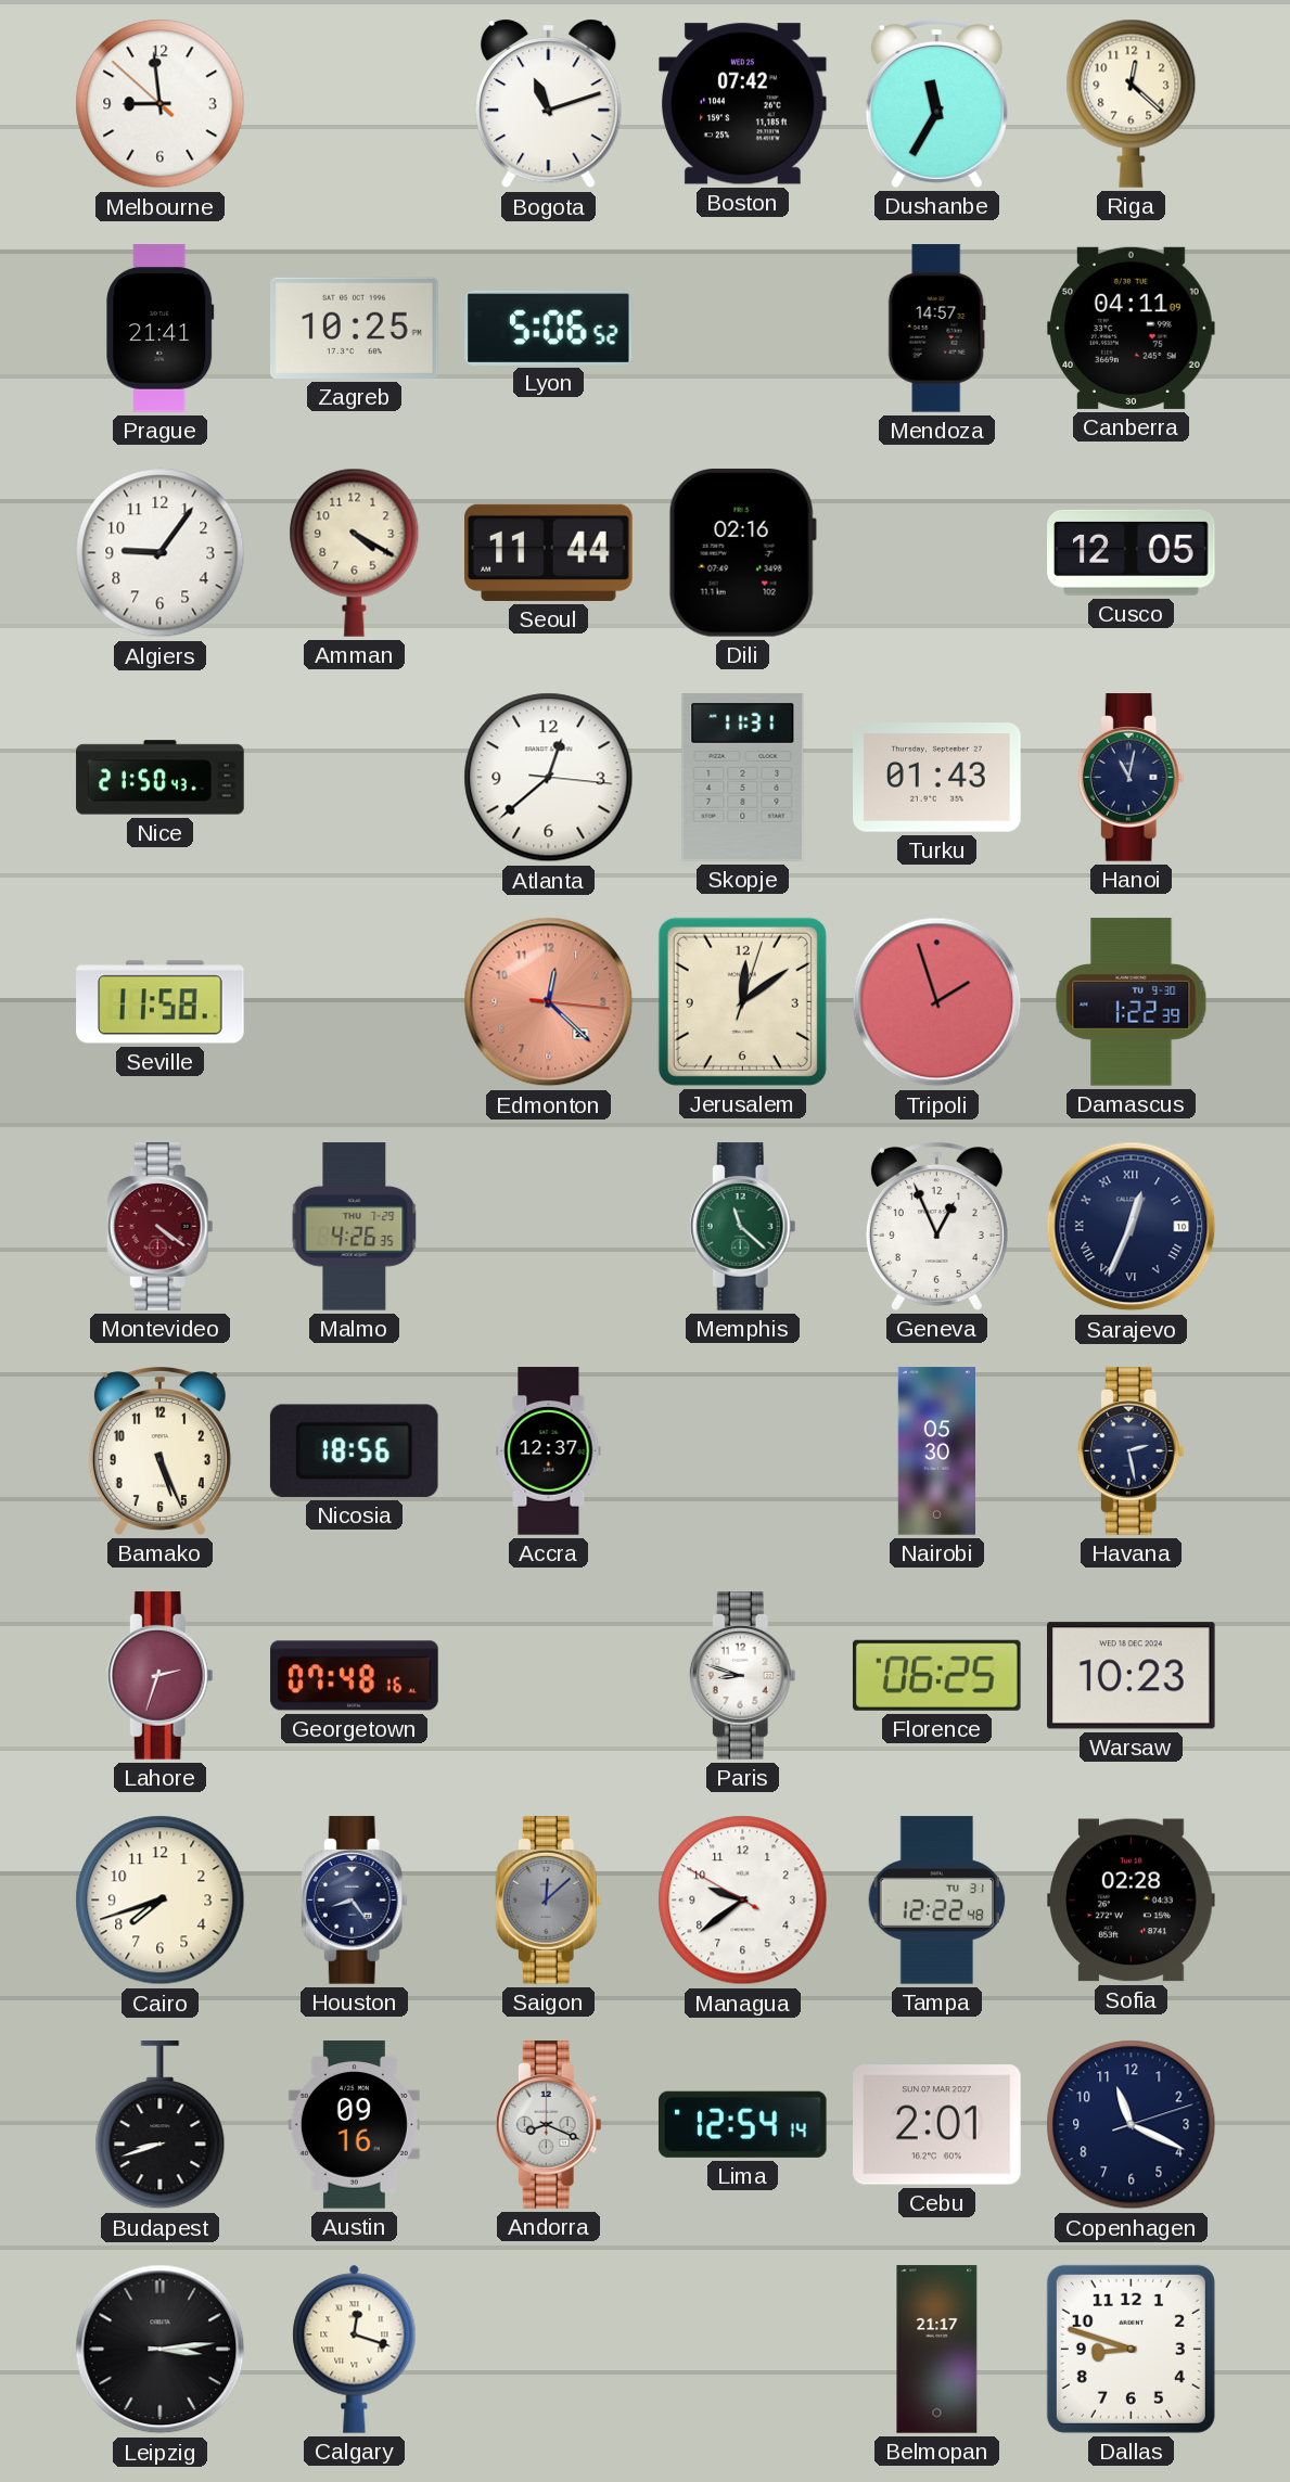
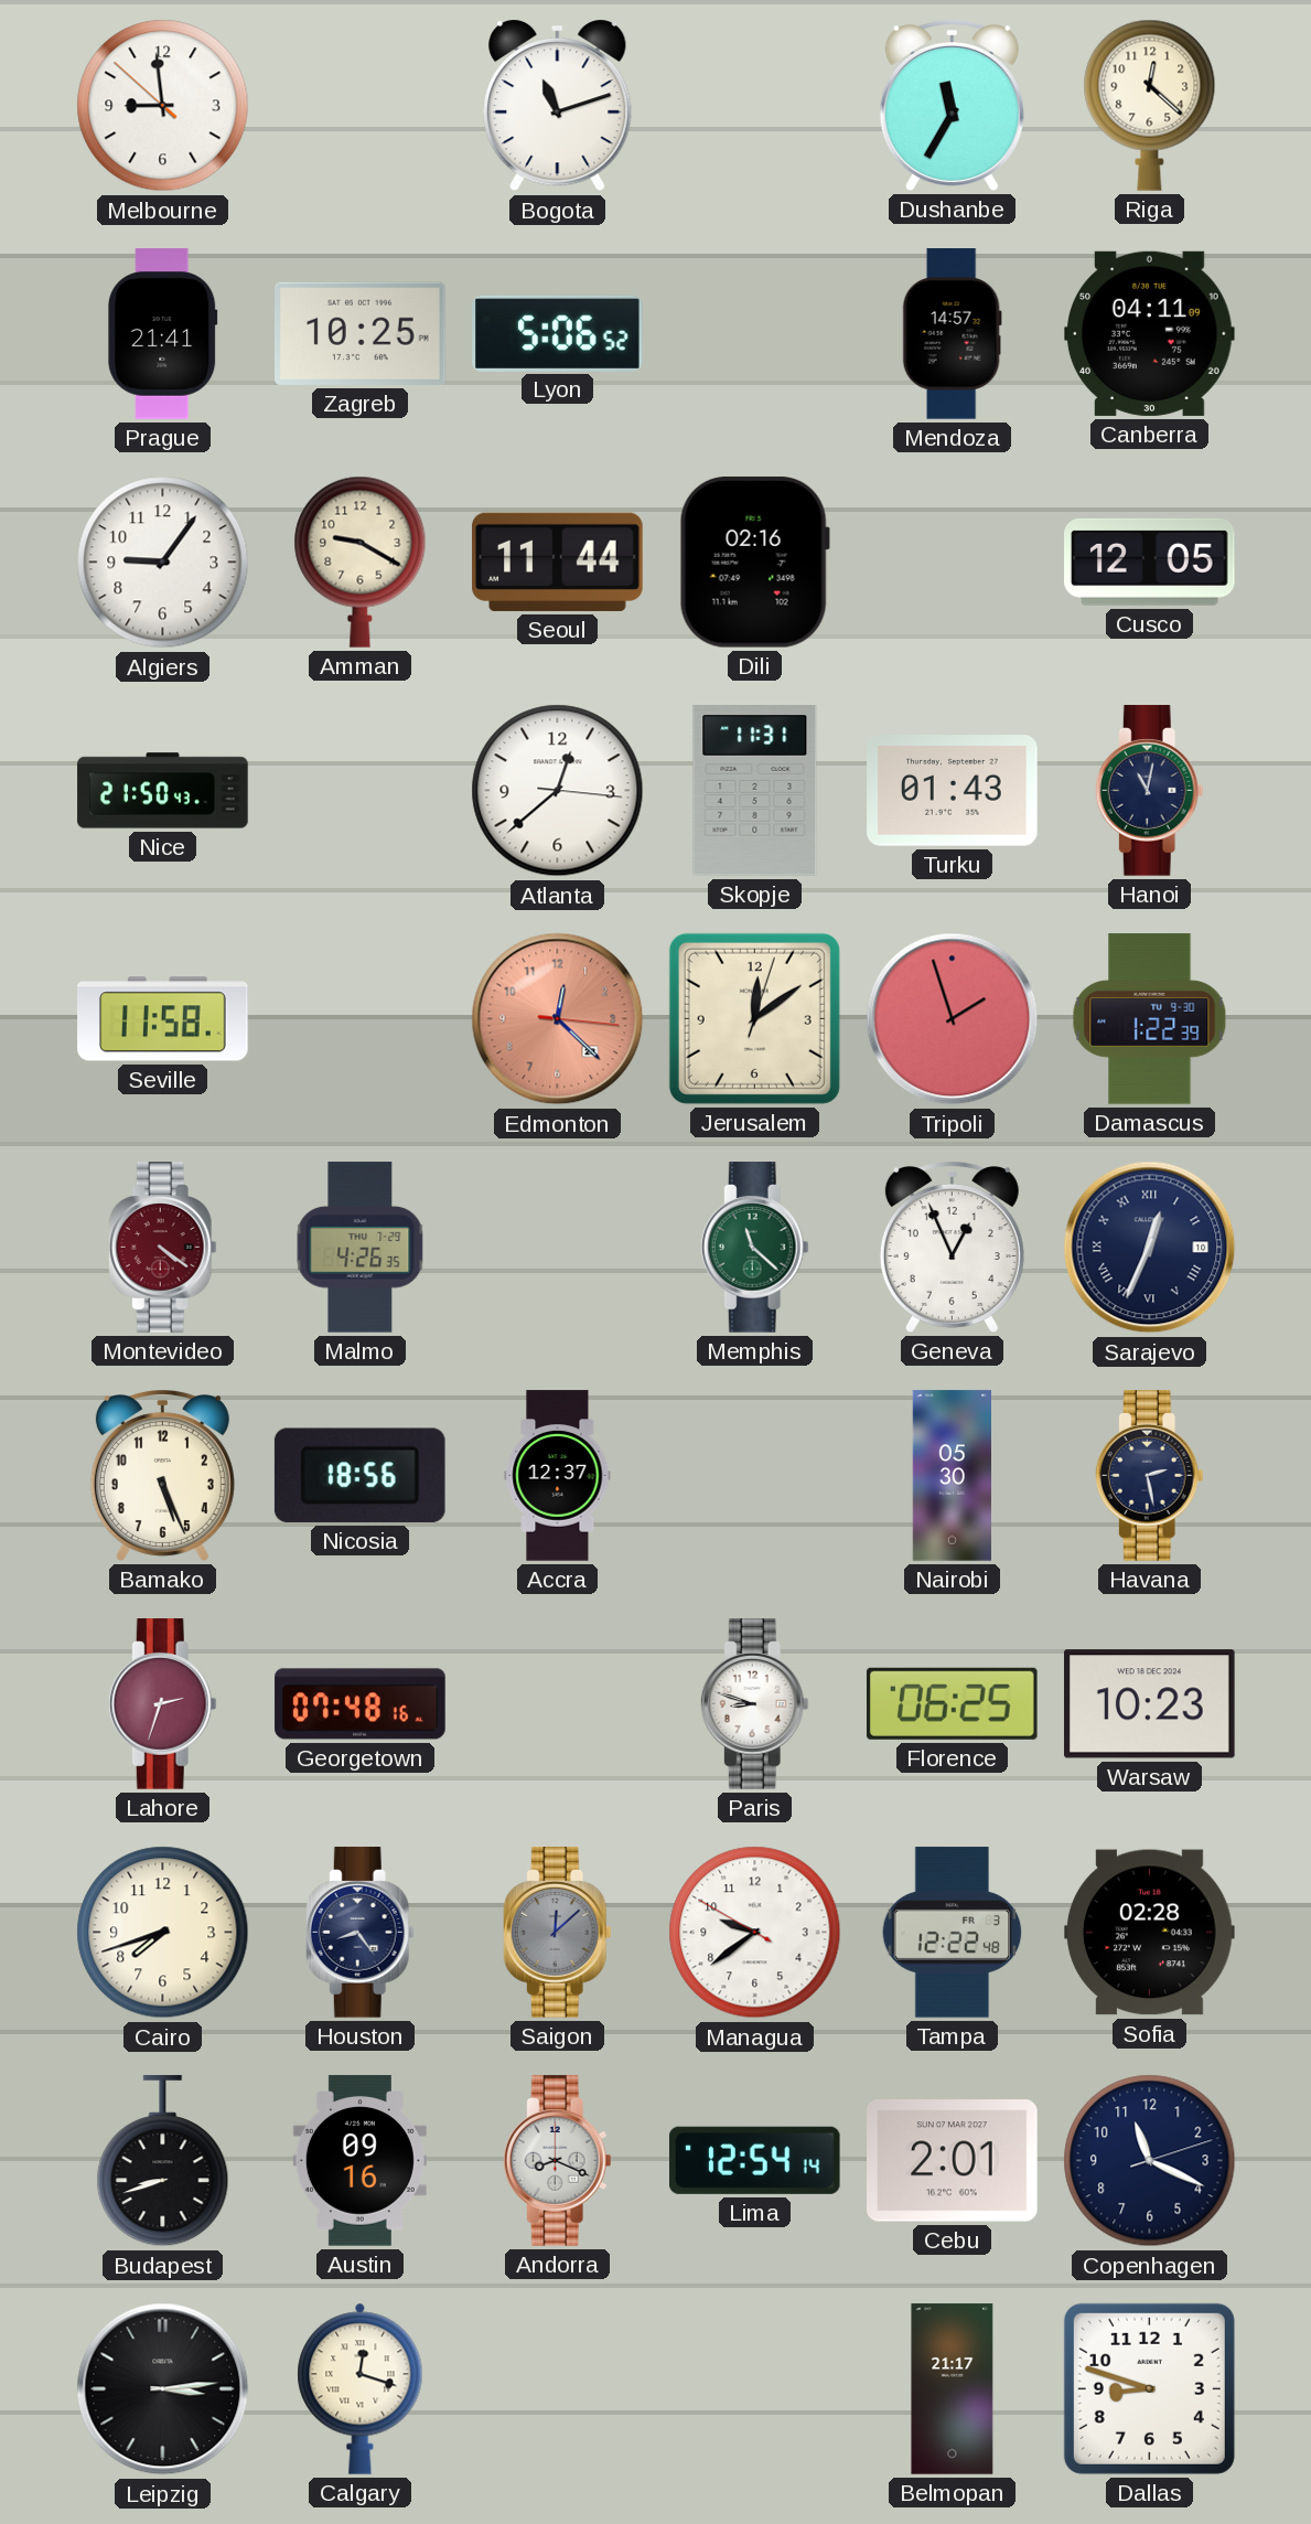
Boston: 07:42 -> none
Amman: 4:20 -> 9:20
Tampa date: TU 31 -> FR 3
